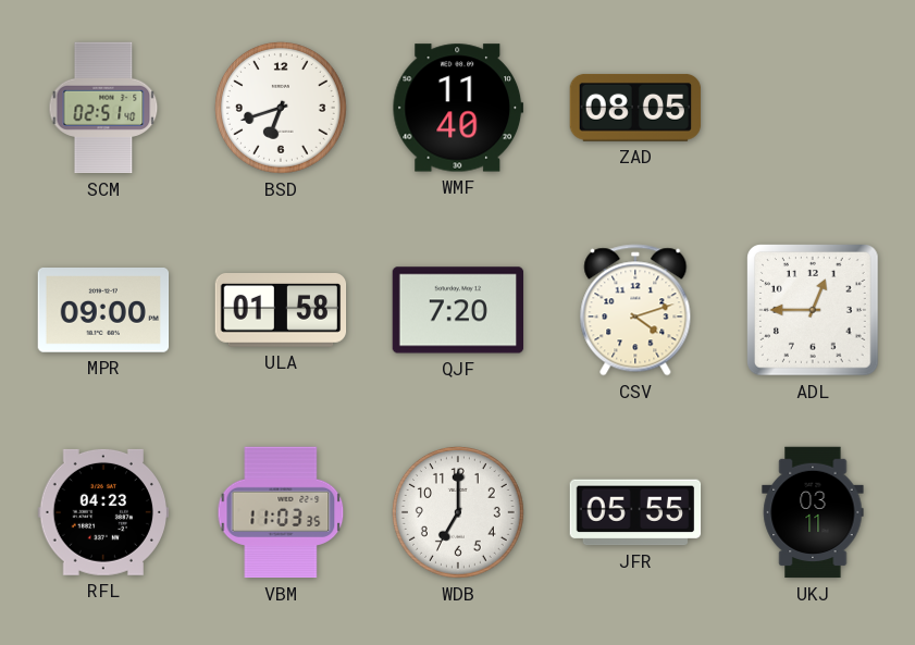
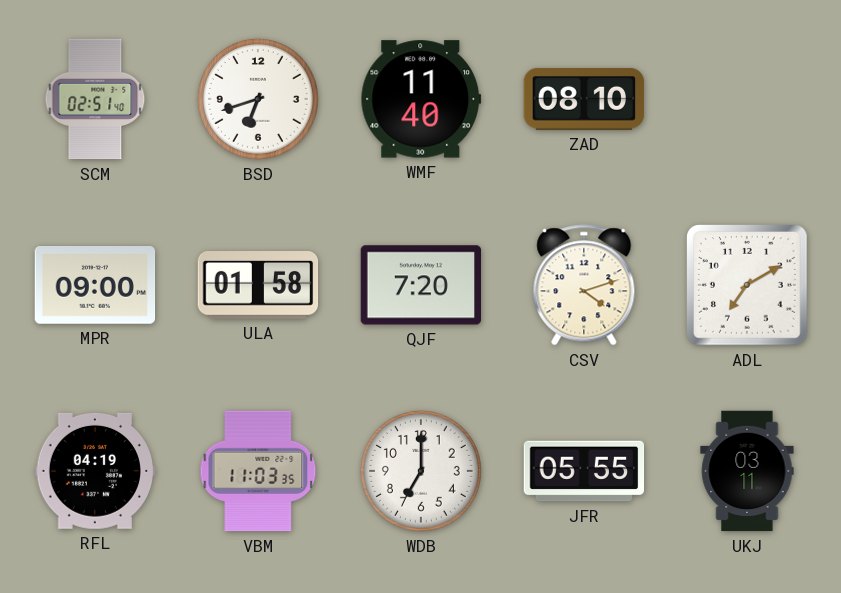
ZAD: 08:05 -> 08:10
ADL: 12:45 -> 7:10
RFL: 04:23 -> 04:19
